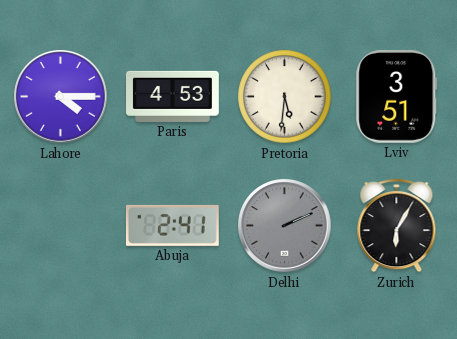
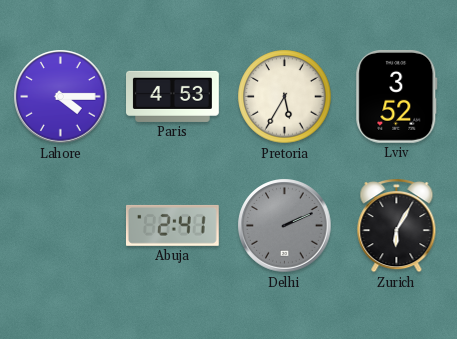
Pretoria: 5:31 -> 5:35
Lviv: 3:51 -> 3:52
